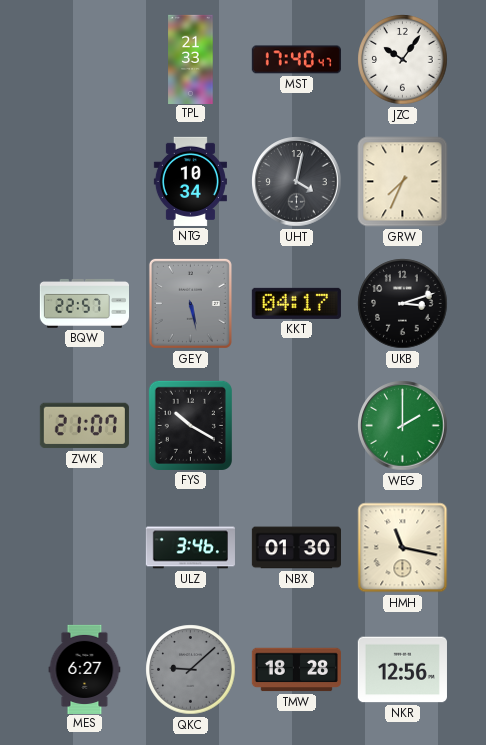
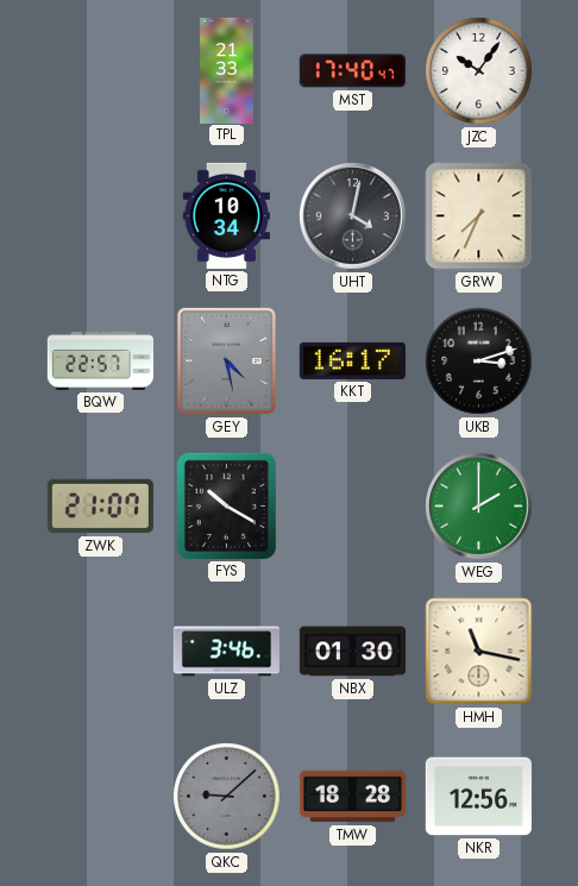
GEY: 5:28 -> 4:28
KKT: 04:17 -> 16:17
MES: 6:27 -> none
